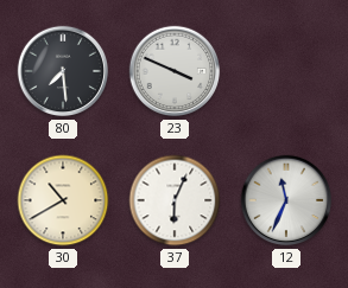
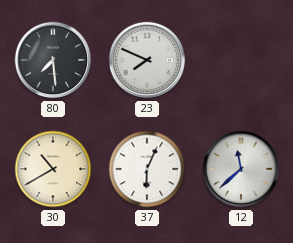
23: 3:49 -> 7:49
12: 11:34 -> 11:38
